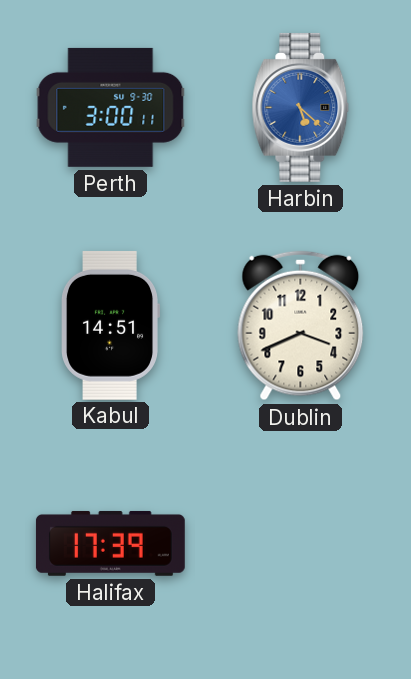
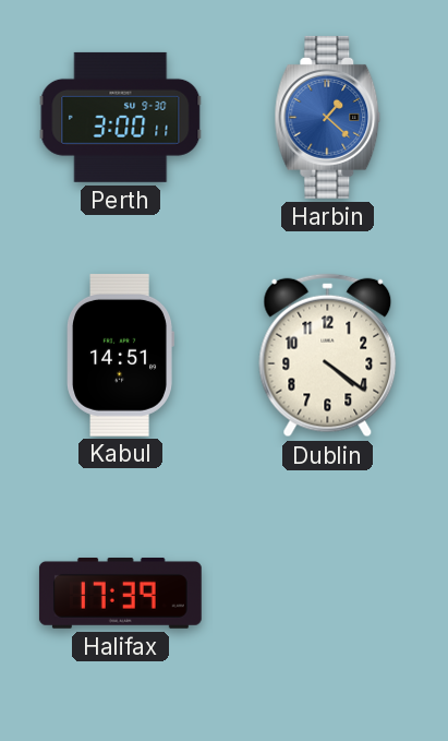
Harbin: 5:22 -> 1:22
Dublin: 3:41 -> 4:21
